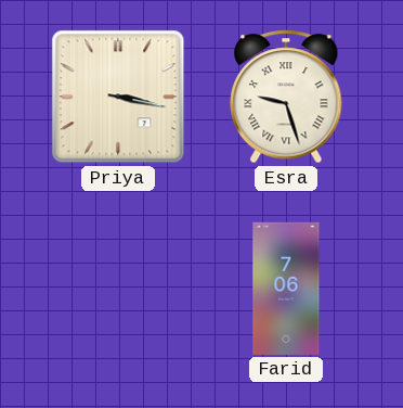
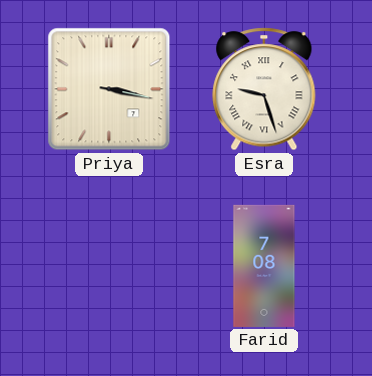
Farid: 7:06 -> 7:08
